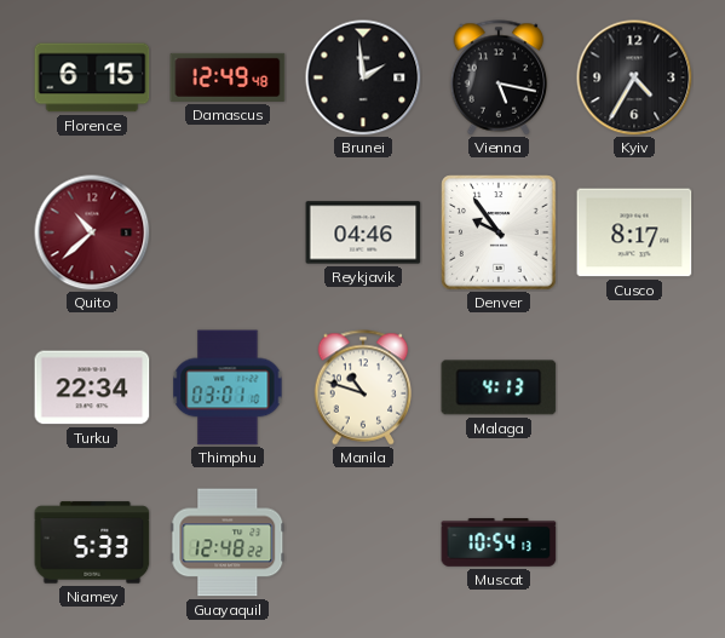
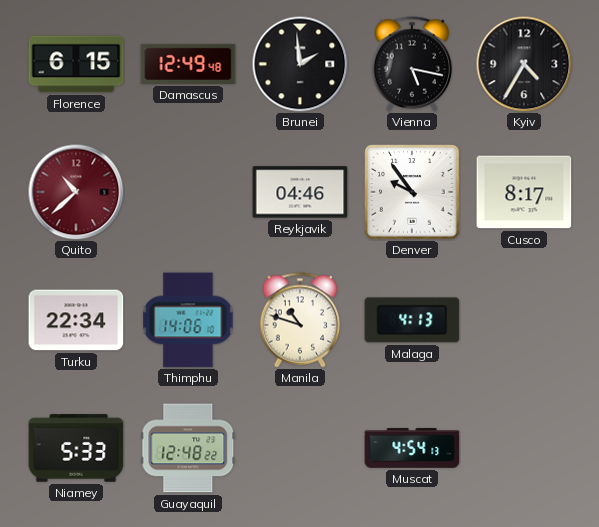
Thimphu: 03:01 -> 14:06
Muscat: 10:54 -> 4:54
